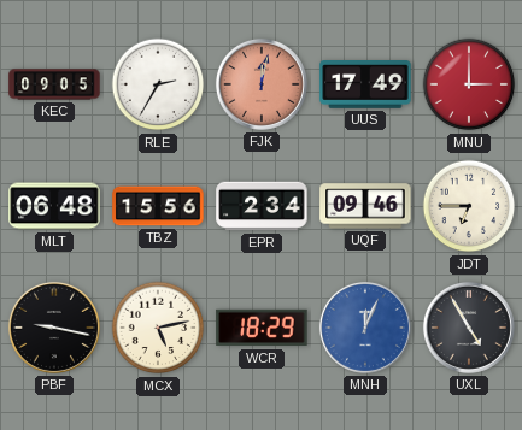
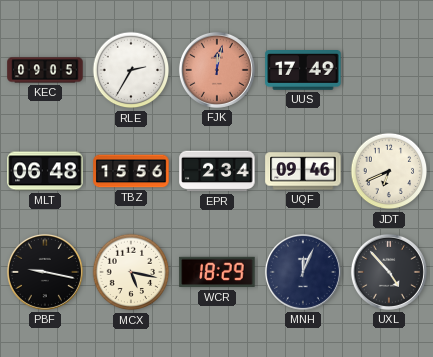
MNU: 3:00 -> none
JDT: 6:45 -> 6:41
MCX: 5:13 -> 5:17
MNH dial: blue -> navy
UXL: 4:55 -> 4:53
